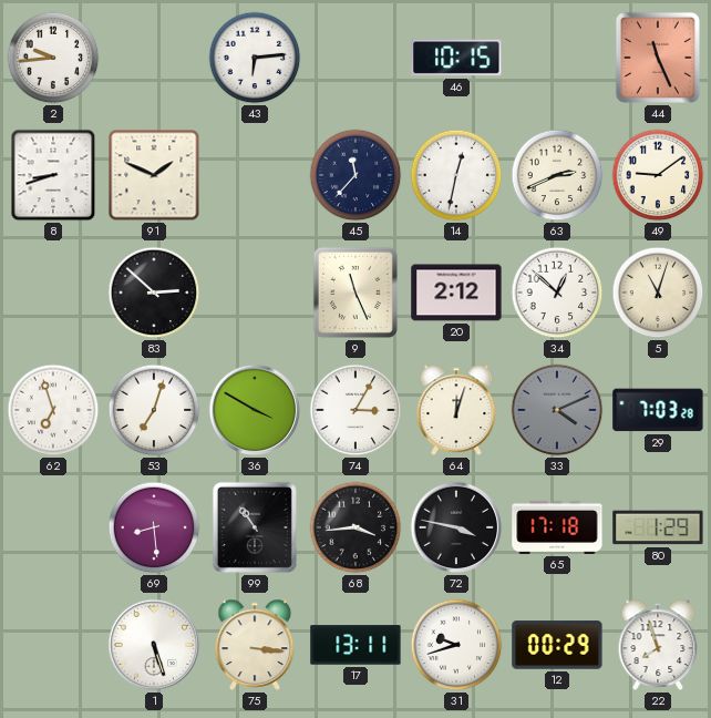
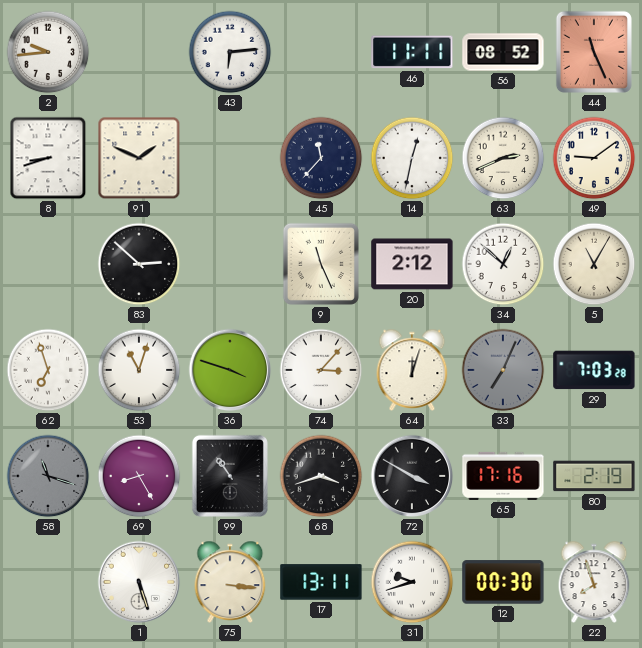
46: 10:15 -> 11:11
56: none -> 08:52
5: 11:03 -> 11:05
53: 7:03 -> 11:03
36: 3:50 -> 3:48
74: 3:05 -> 3:07
33: 4:11 -> 7:04
58: none -> 11:18
69: 8:29 -> 8:25
68: 3:44 -> 3:42
72: 3:47 -> 3:50
65: 17:18 -> 17:16
80: 1:29 -> 2:19
12: 00:29 -> 00:30
